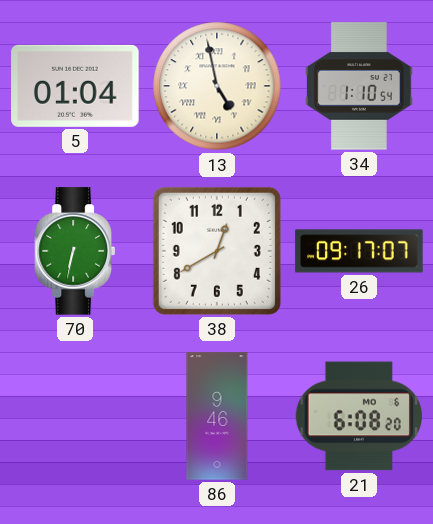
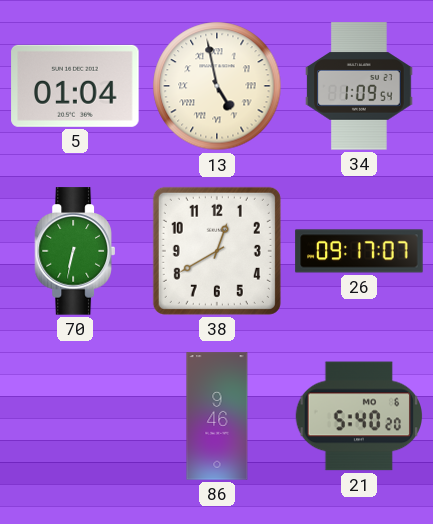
34: 1:10 -> 1:09
21: 6:08 -> 5:40
